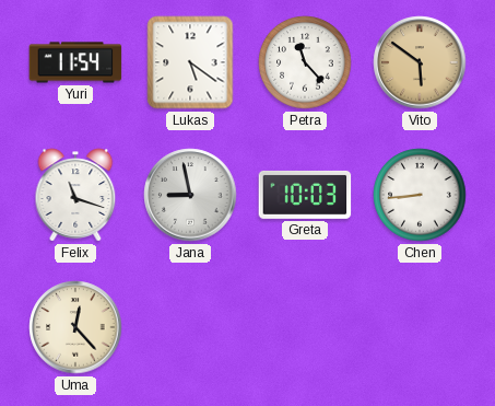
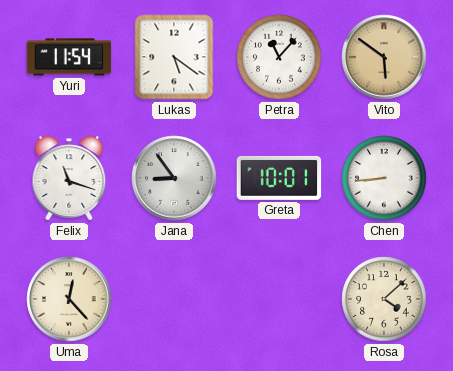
Petra: 11:23 -> 11:07
Jana: 8:58 -> 8:54
Greta: 10:03 -> 10:01
Rosa: none -> 4:08
